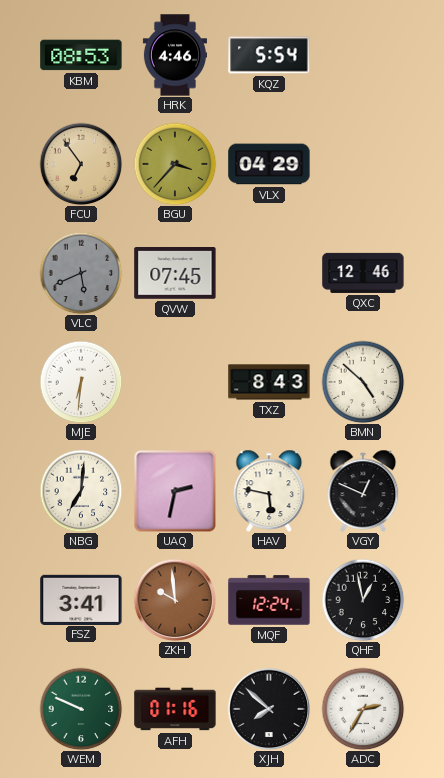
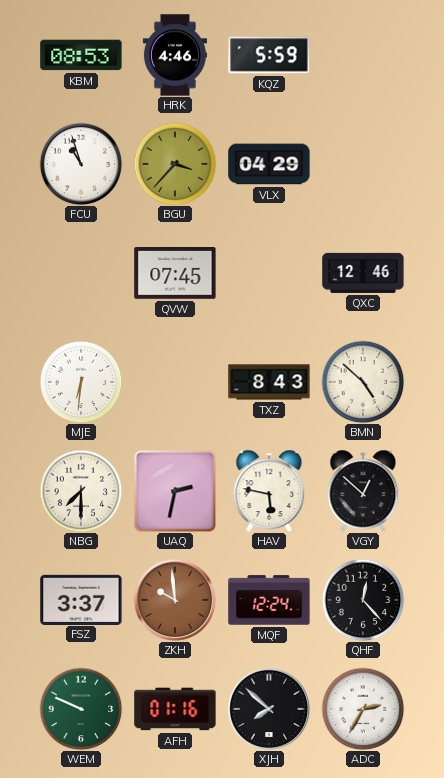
KQZ: 5:54 -> 5:59
FCU: 6:54 -> 10:57
FCU dial: champagne -> white
VLC: 5:41 -> none
NBG: 7:01 -> 7:30
VGY: 12:49 -> 12:52
FSZ: 3:41 -> 3:37
QHF: 12:58 -> 12:23
